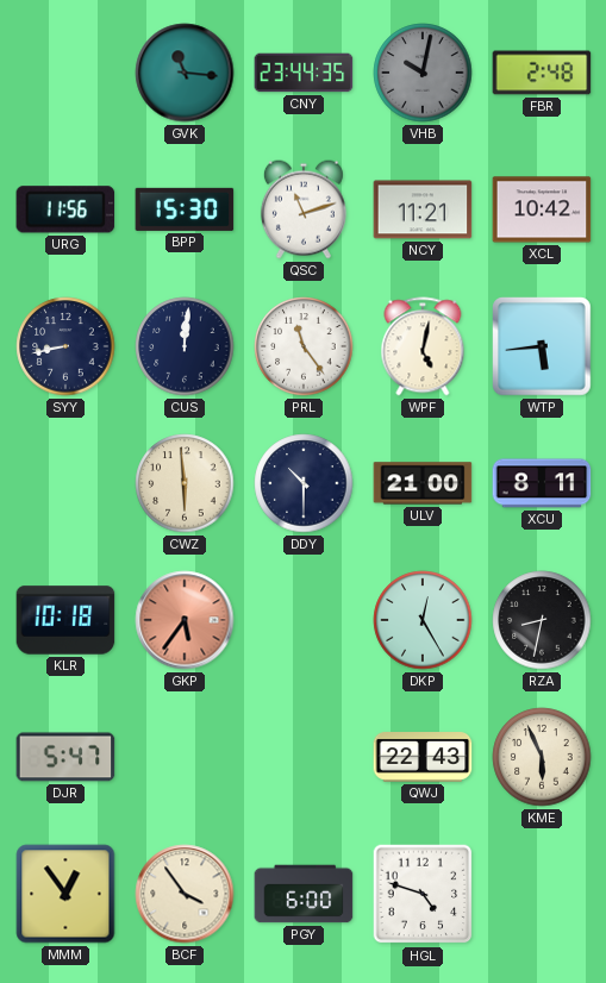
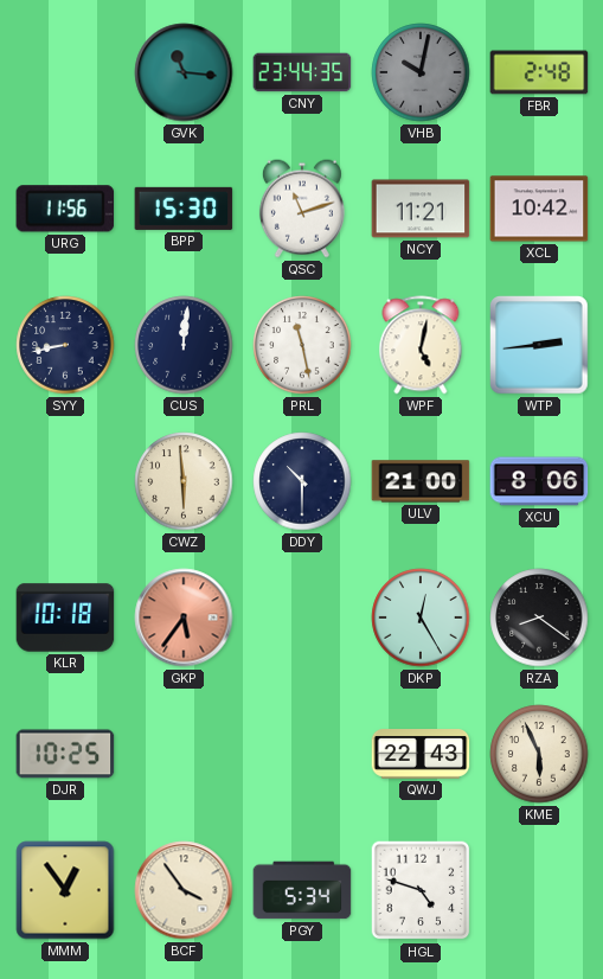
PRL: 11:24 -> 11:28
WTP: 5:44 -> 2:44
XCU: 8:11 -> 8:06
RZA: 8:32 -> 8:21
DJR: 5:47 -> 10:25
PGY: 6:00 -> 5:34
